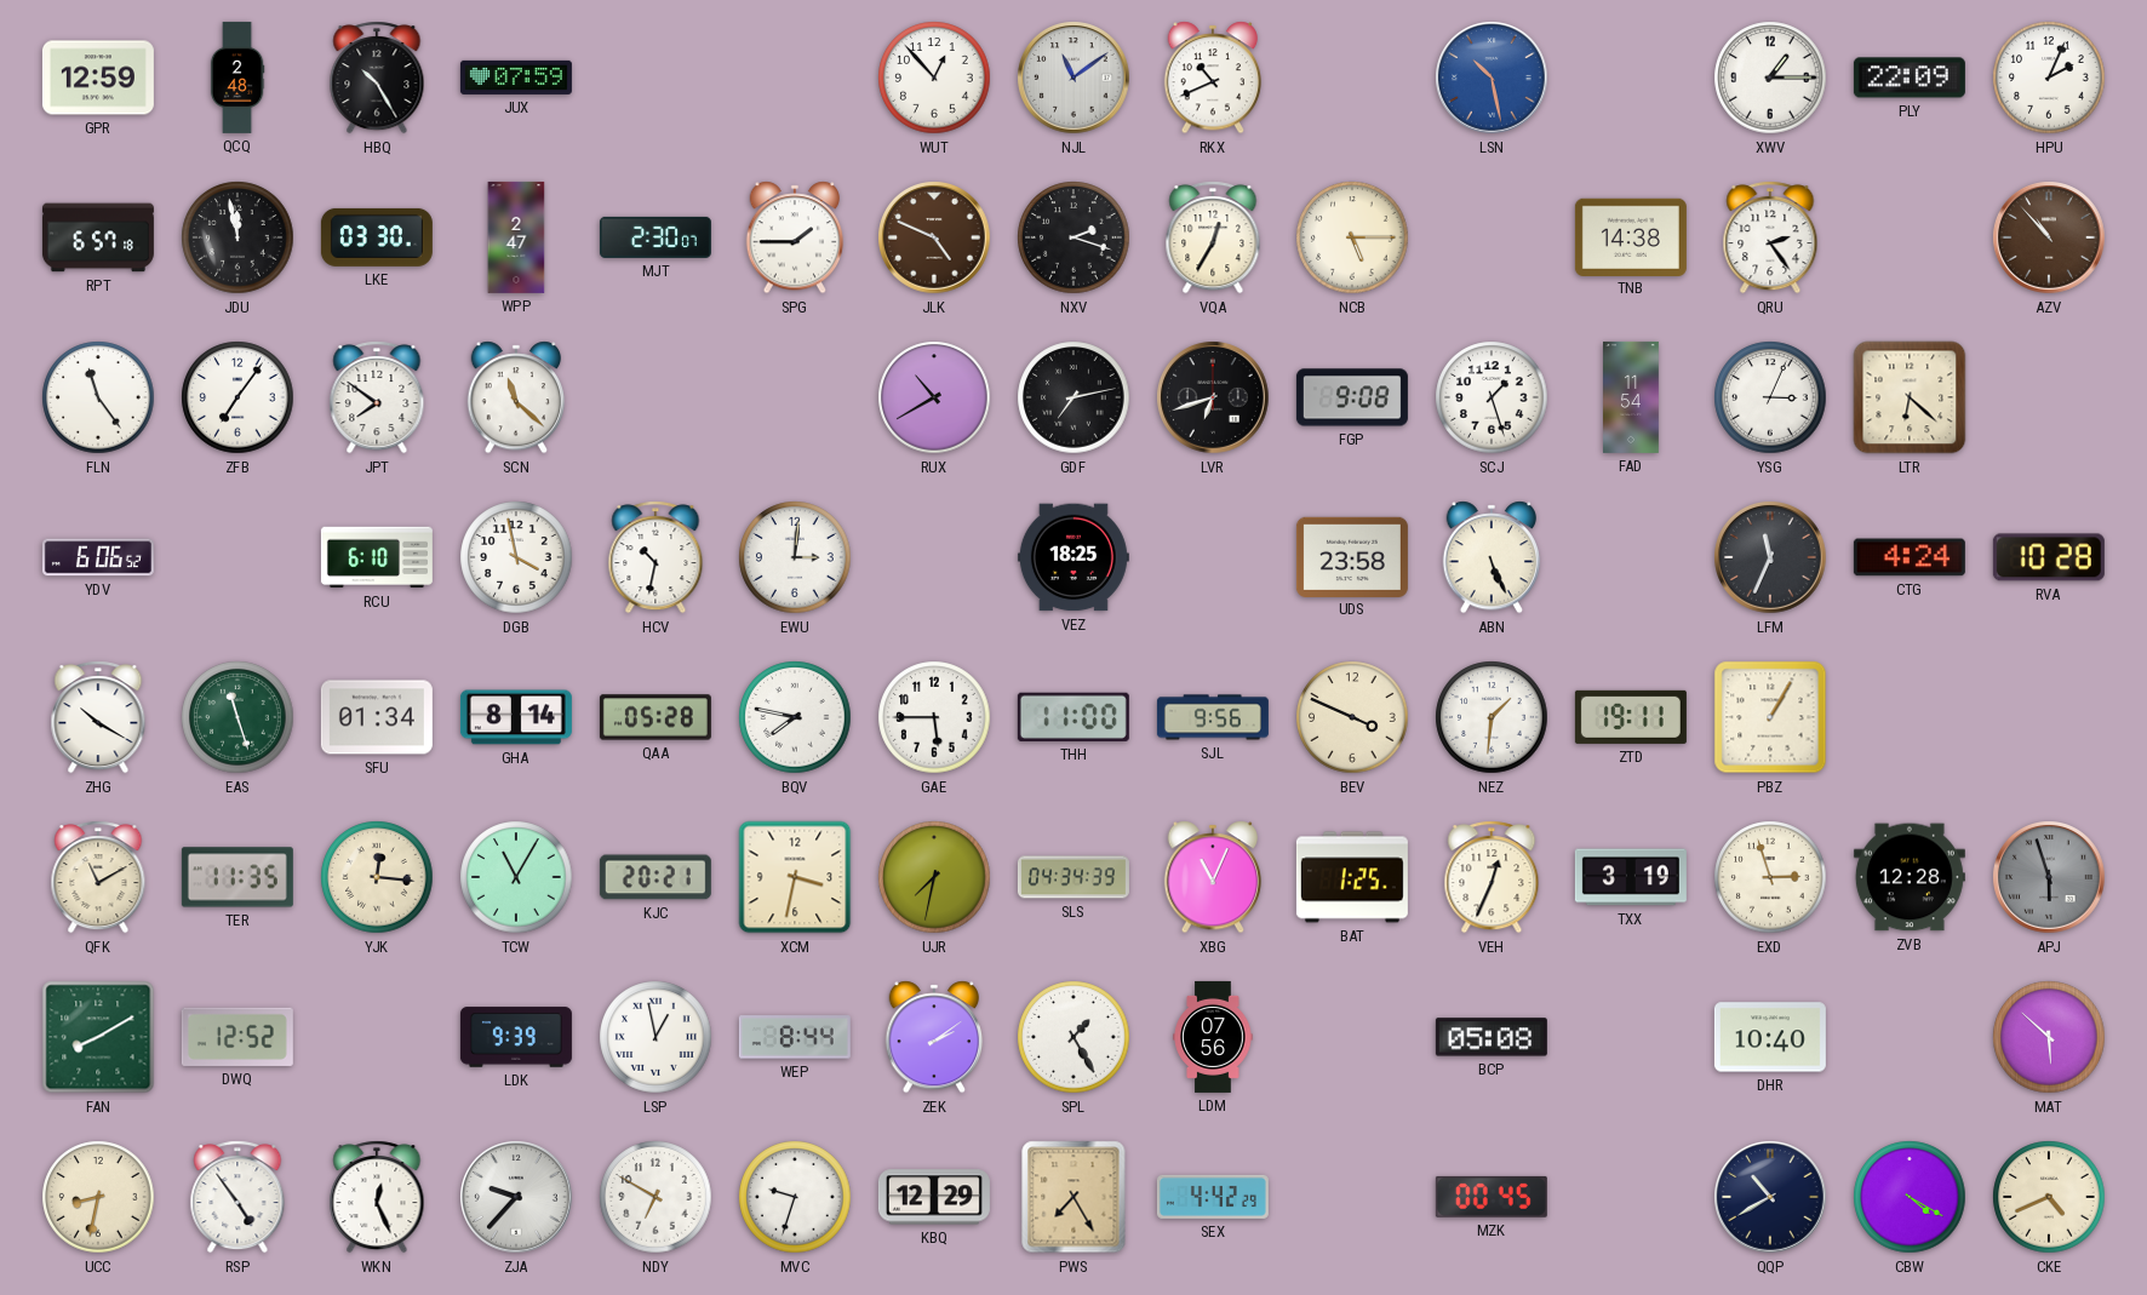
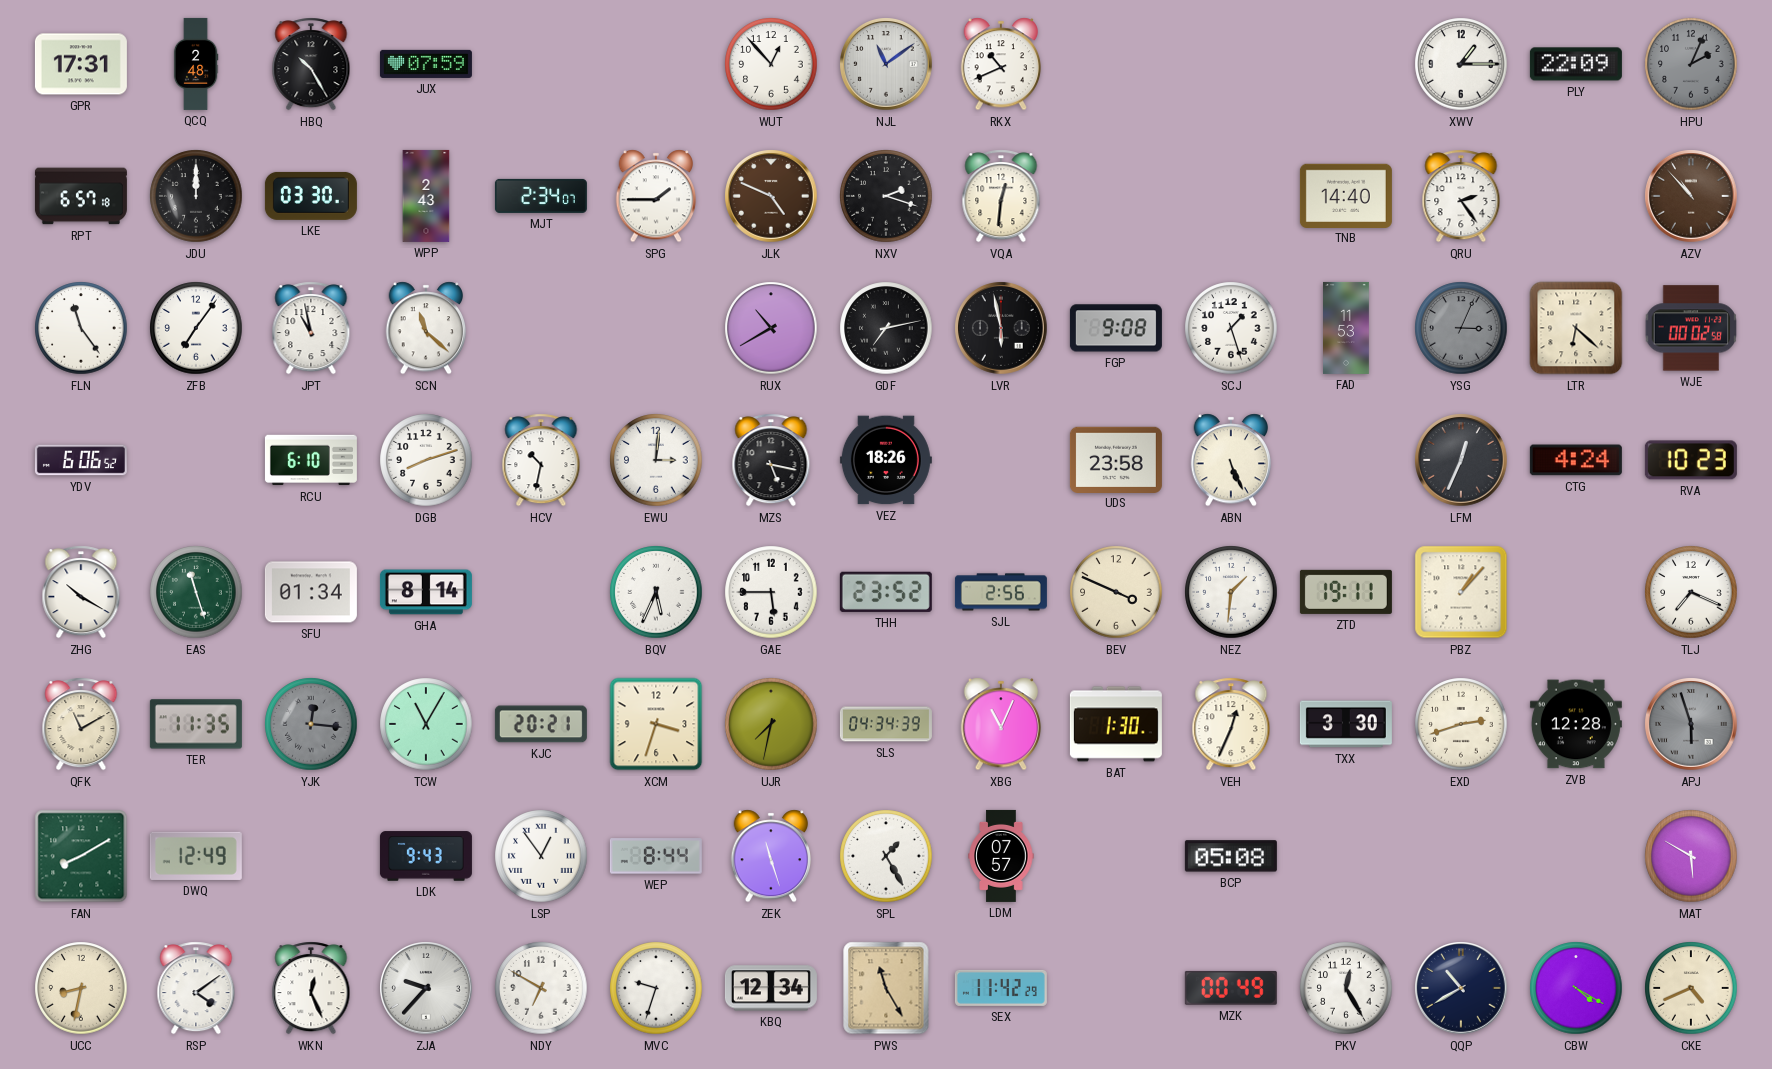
GPR: 12:59 -> 17:31
LSN: 10:28 -> none
HPU dial: white -> grey
JDU: 11:58 -> 12:00
WPP: 2:47 -> 2:43
MJT: 2:30 -> 2:34
VQA: 12:35 -> 12:31
NCB: 5:15 -> none
TNB: 14:38 -> 14:40
JPT: 7:51 -> 10:58
LVR: 6:42 -> 5:58
FAD: 11:54 -> 11:53
YSG dial: white -> grey
WJE: none -> 00:02
DGB: 3:58 -> 8:12
MZS: none -> 5:17
VEZ: 18:25 -> 18:26
LFM: 11:34 -> 12:34
RVA: 10:28 -> 10:23
QAA: 05:28 -> none
BQV: 7:47 -> 5:34
THH: 11:00 -> 23:52
SJL: 9:56 -> 2:56
PBZ: 1:05 -> 1:07
TLJ: none -> 7:19
YJK dial: cream -> grey
XCM: 3:32 -> 3:33
BAT: 1:25 -> 1:30
TXX: 3:19 -> 3:30
EXD: 2:57 -> 2:42
DWQ: 12:52 -> 12:49
LDK: 9:39 -> 9:43
LSP: 12:58 -> 12:54
ZEK: 2:09 -> 11:27
LDM: 07:56 -> 07:57
DHR: 10:40 -> none
MAT: 5:52 -> 5:50
RSP: 4:54 -> 4:09
KBQ: 12:29 -> 12:34
PWS: 7:25 -> 11:25
SEX: 4:42 -> 11:42
MZK: 00:45 -> 00:49
PKV: none -> 12:25
